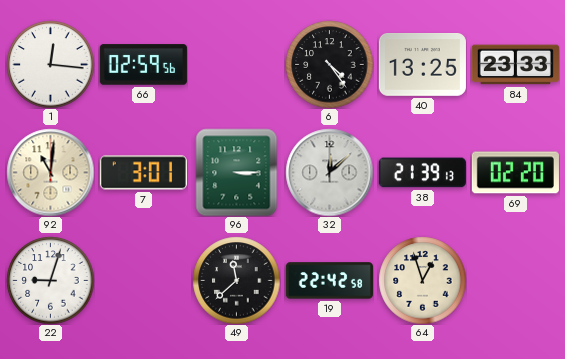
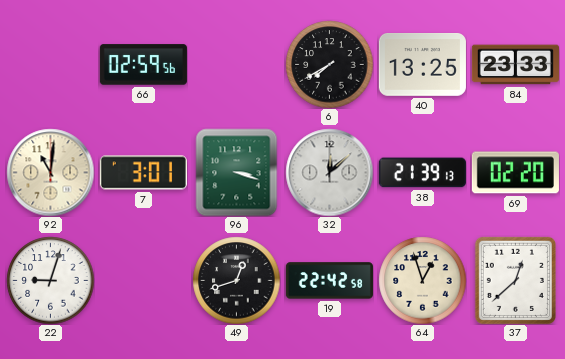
1: 12:16 -> none
6: 4:24 -> 7:40
96: 3:15 -> 3:18
49: 11:38 -> 12:42
37: none -> 12:38
